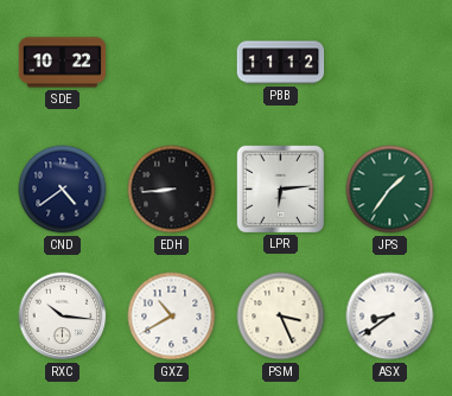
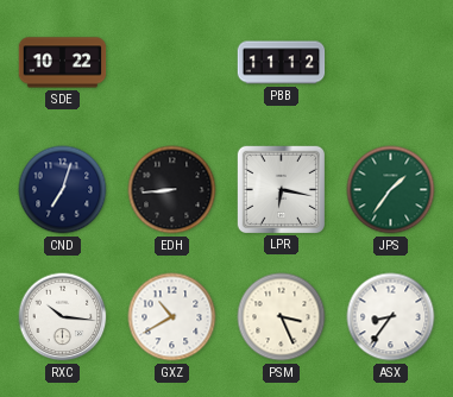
CND: 4:39 -> 7:03
LPR: 6:14 -> 6:17
ASX: 8:39 -> 8:36
